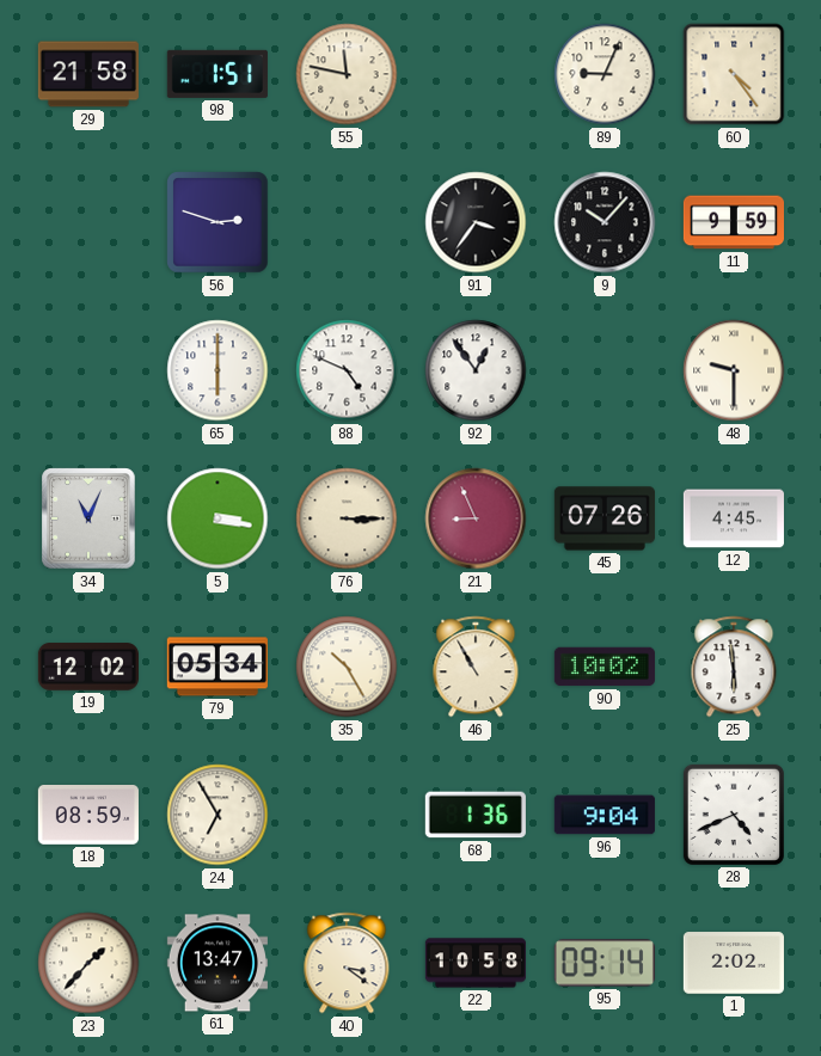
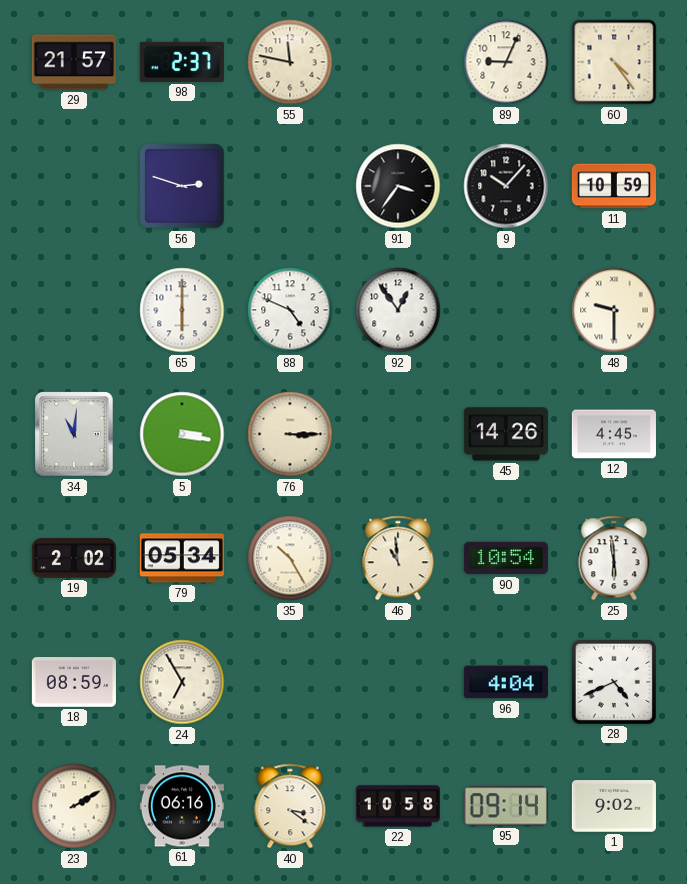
29: 21:58 -> 21:57
98: 1:51 -> 2:37
11: 9:59 -> 10:59
34: 11:04 -> 11:01
21: 8:56 -> none
45: 07:26 -> 14:26
19: 12:02 -> 2:02
46: 10:55 -> 10:59
90: 10:02 -> 10:54
68: 1:36 -> none
96: 9:04 -> 4:04
23: 1:37 -> 2:10
61: 13:47 -> 06:16
1: 2:02 -> 9:02
